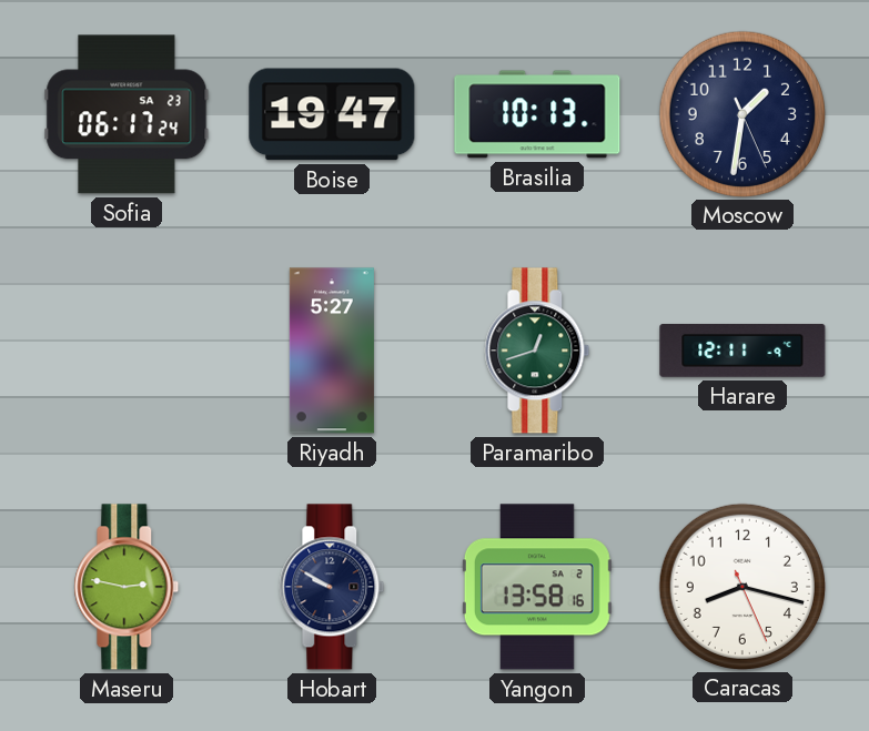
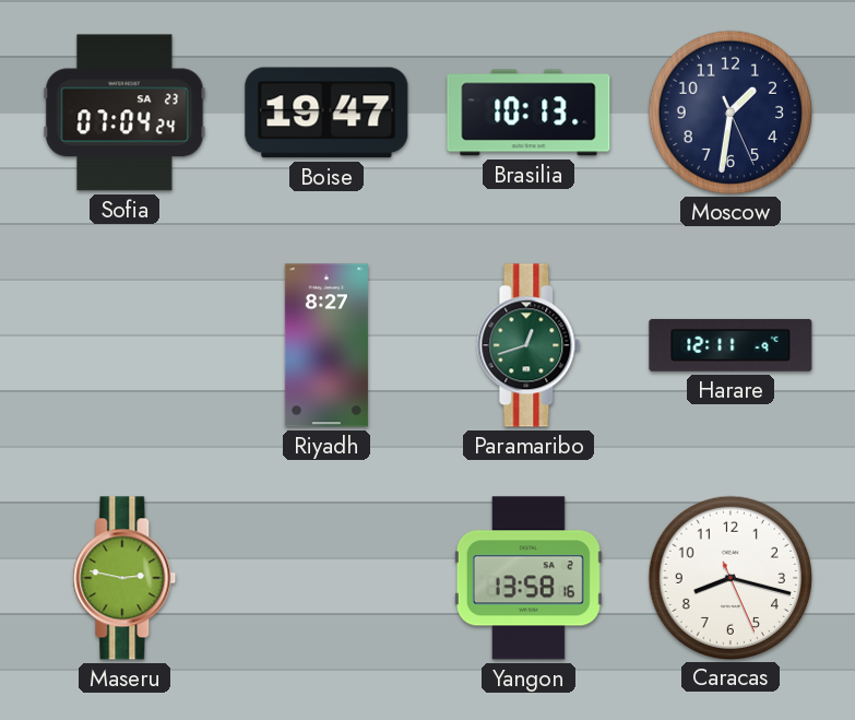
Sofia: 06:17 -> 07:04
Riyadh: 5:27 -> 8:27
Hobart: 9:50 -> none
